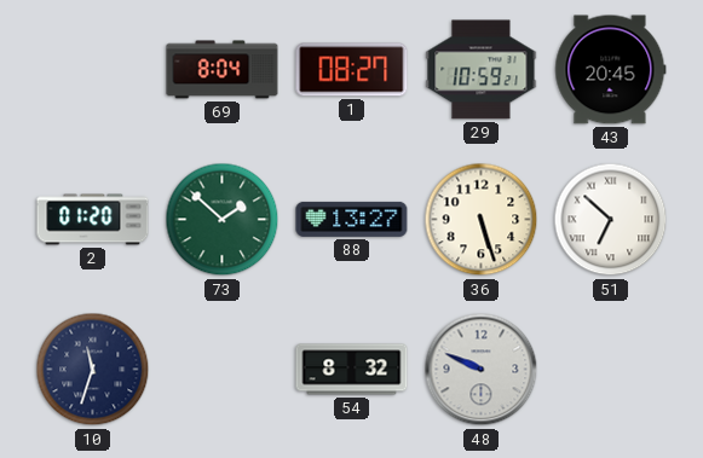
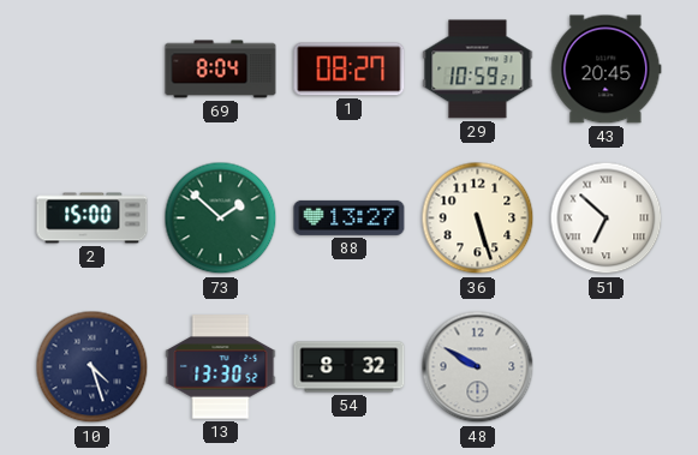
2: 01:20 -> 15:00
10: 11:33 -> 4:27
13: none -> 13:30
48: 9:49 -> 9:50
